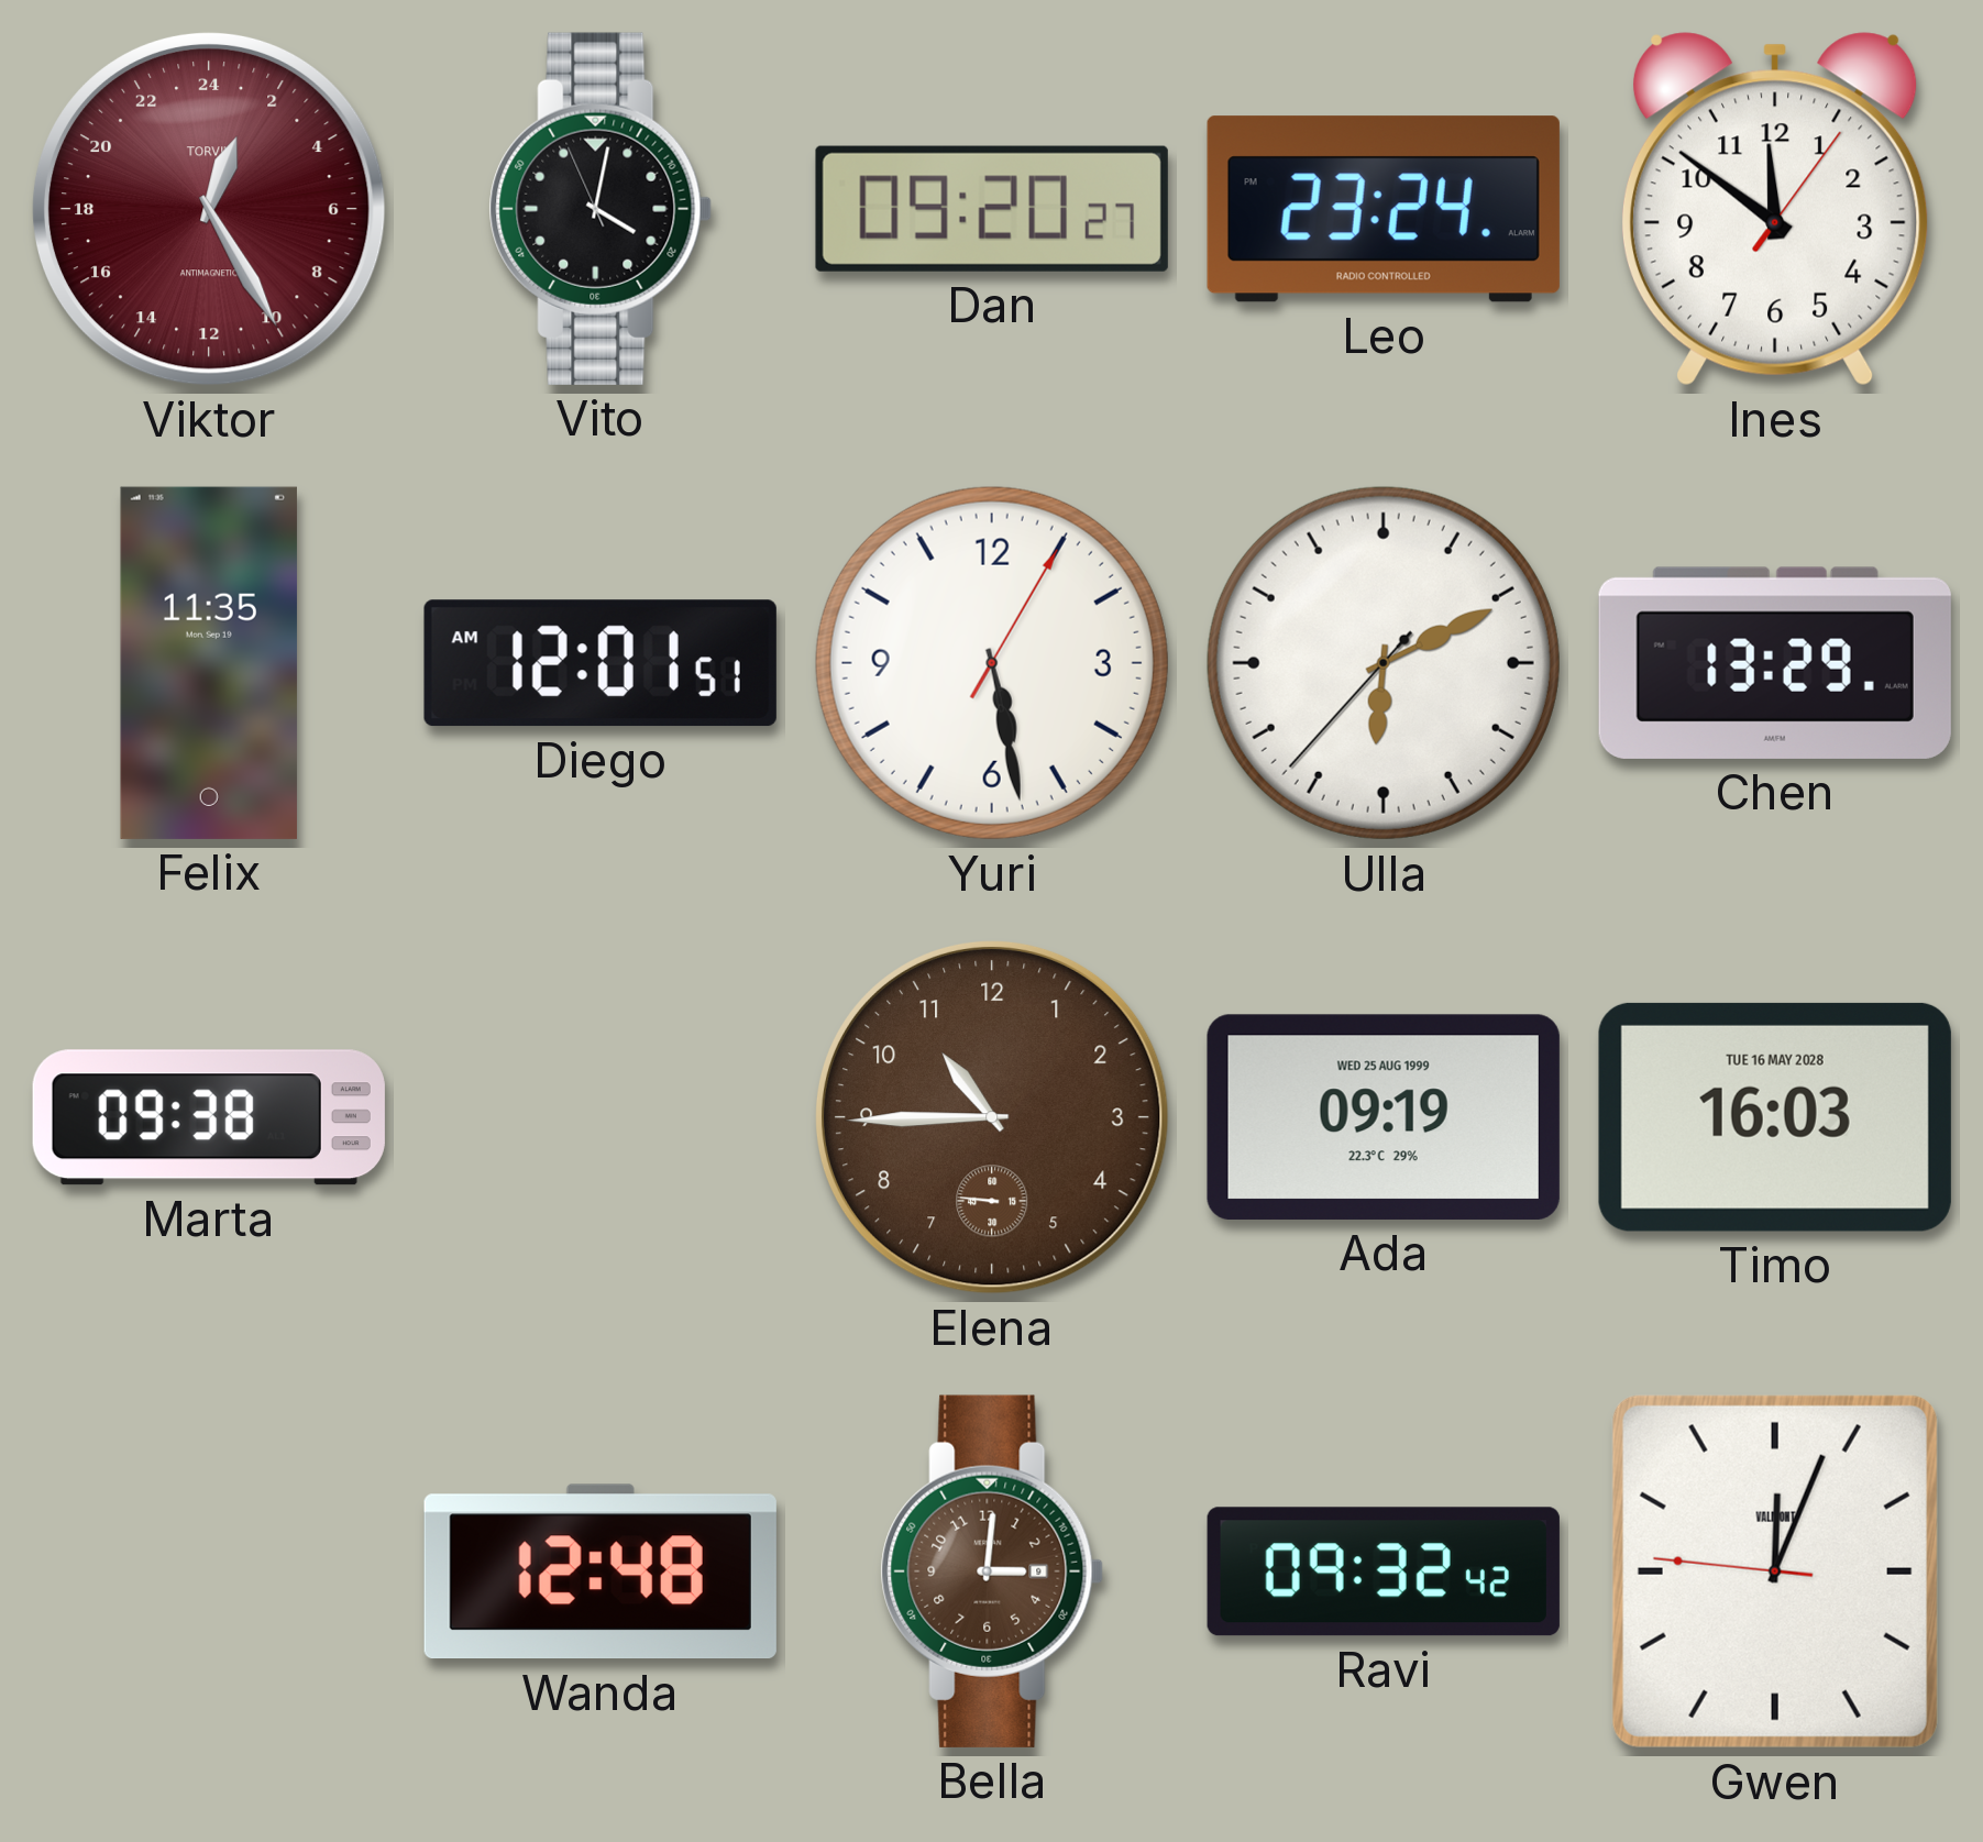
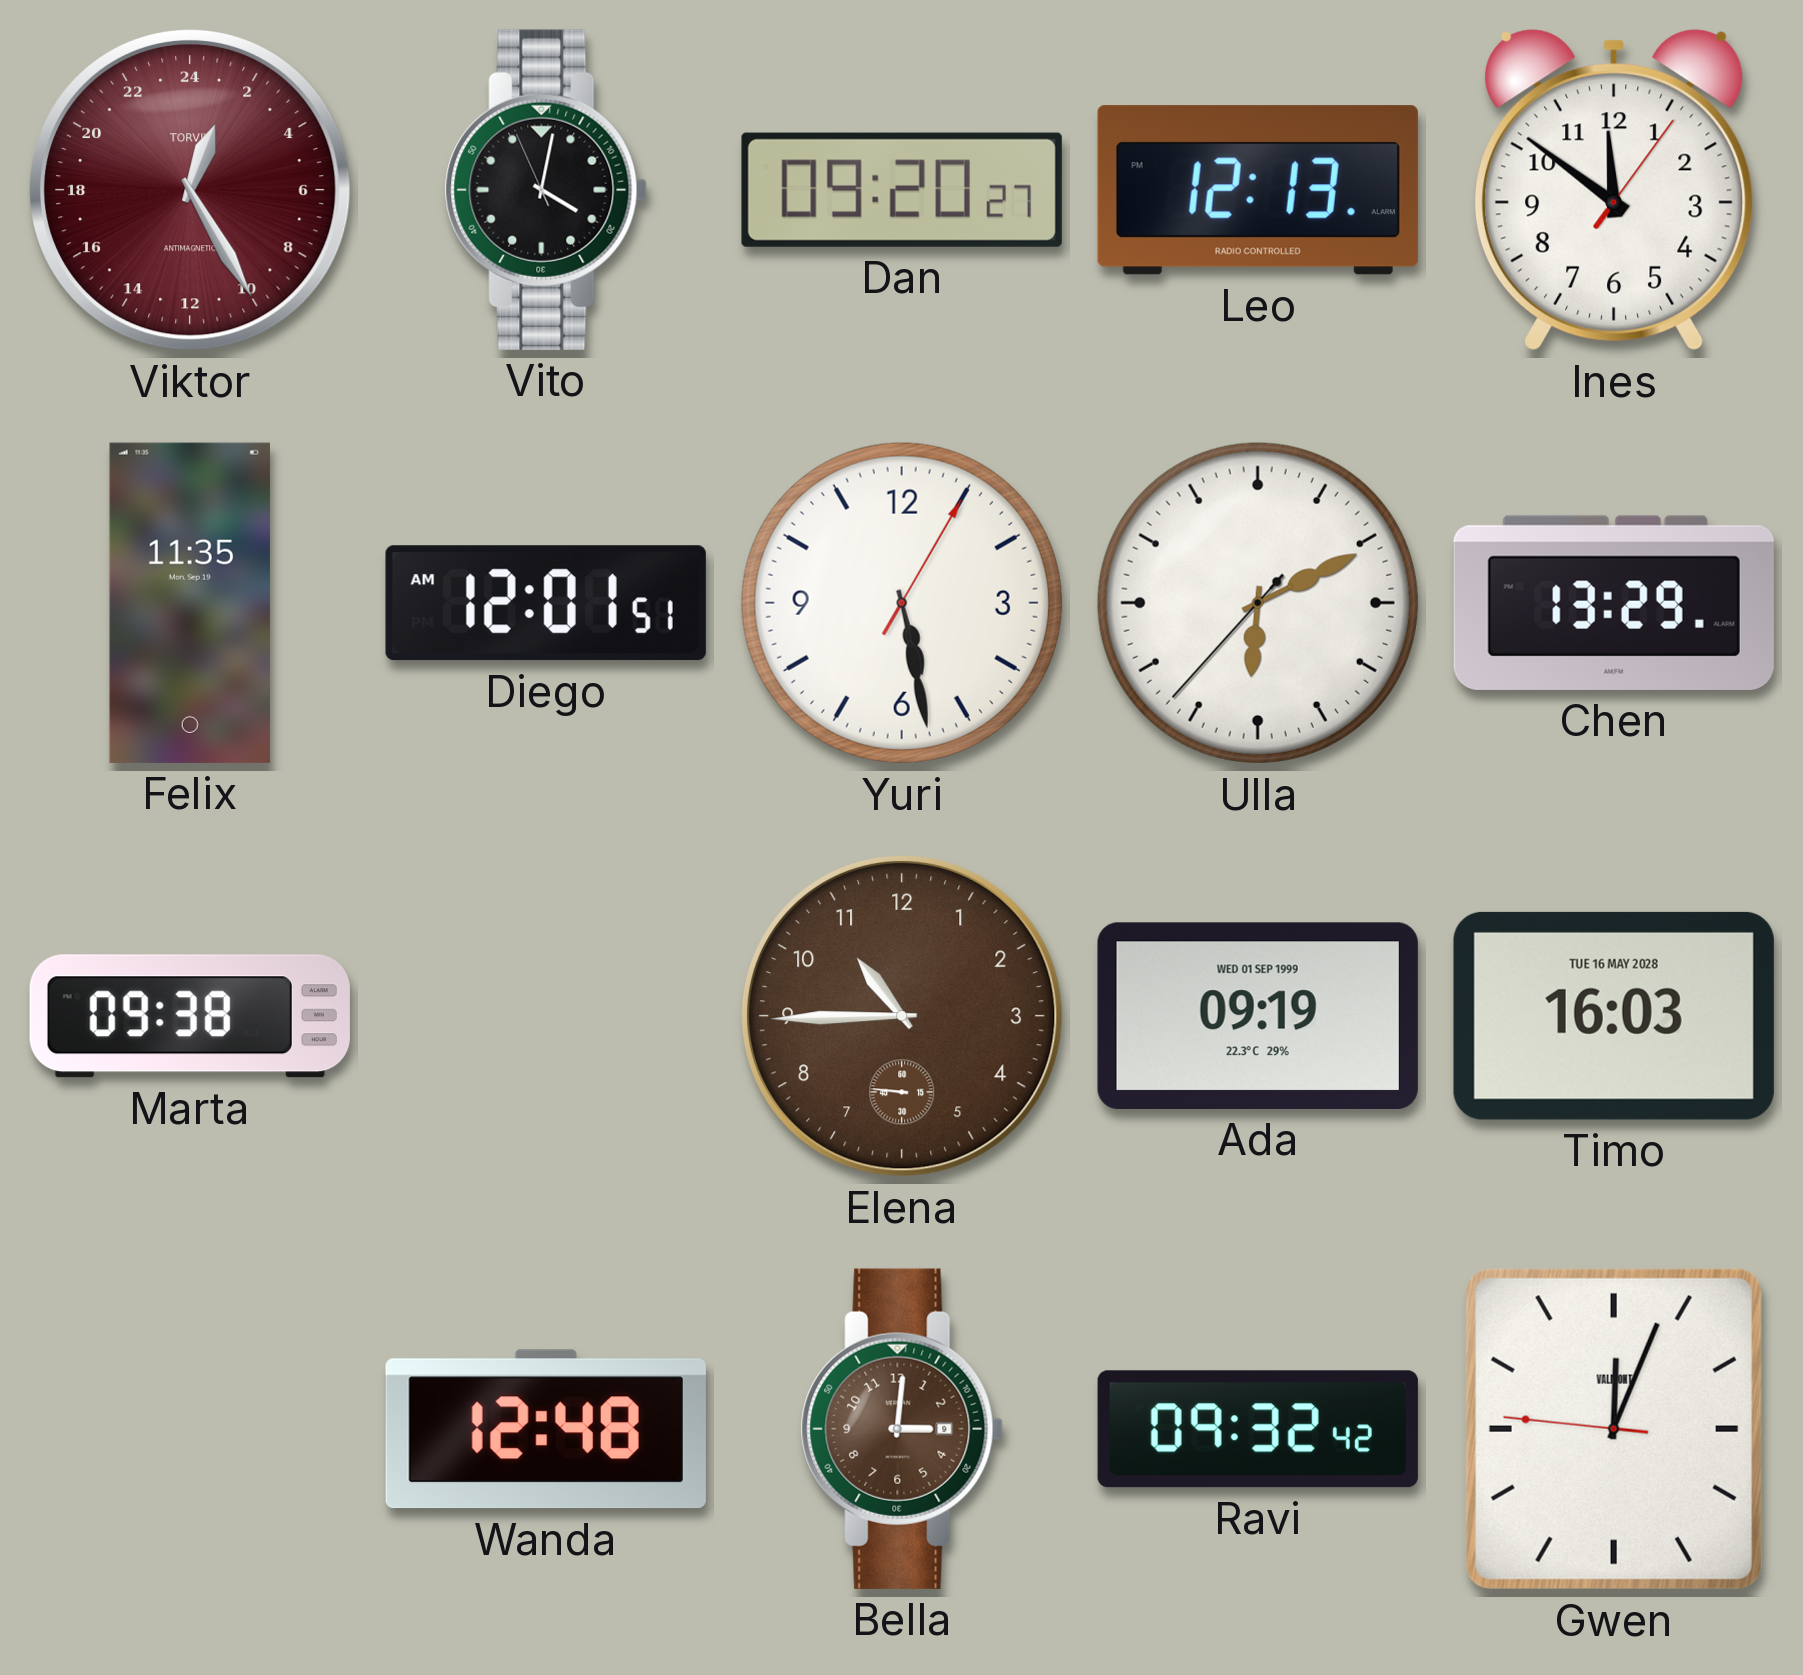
Leo: 23:24 -> 12:13
Ada date: WED 25 AUG 1999 -> WED 01 SEP 1999
